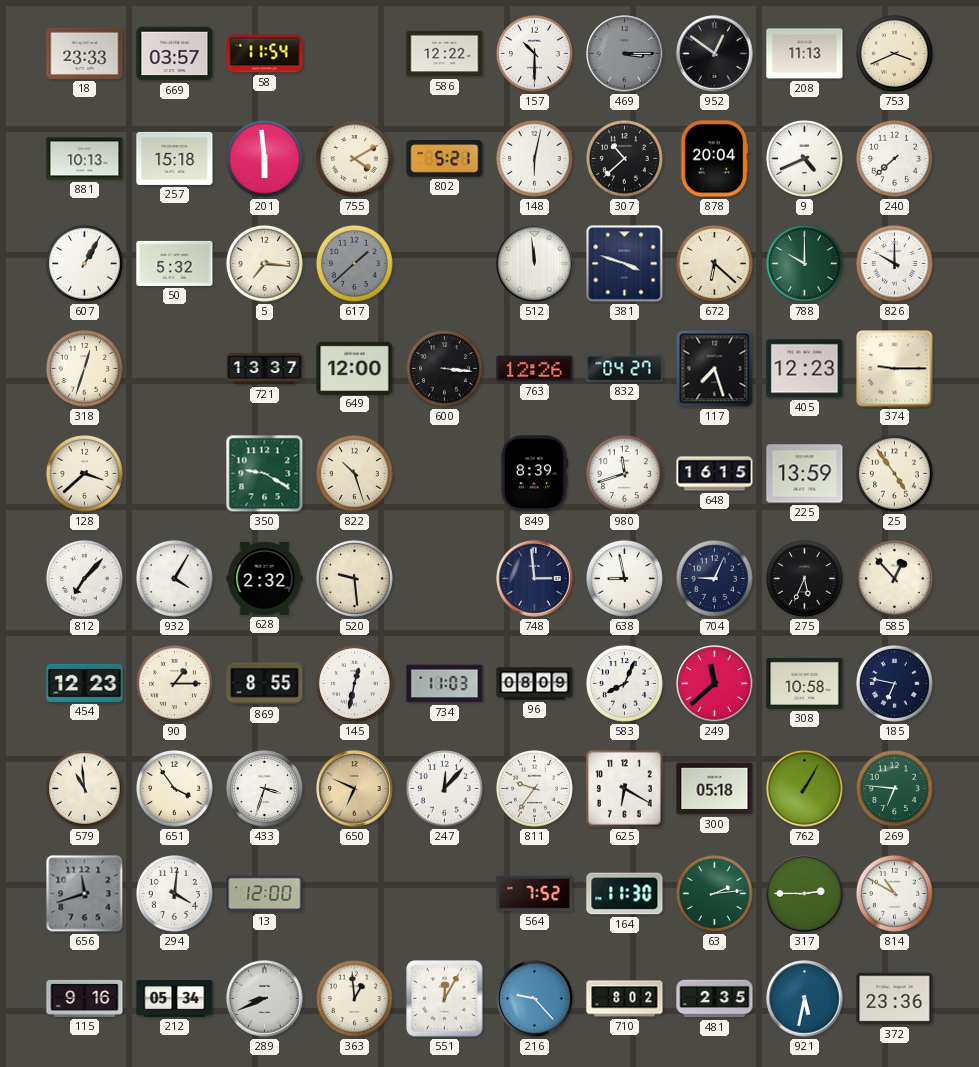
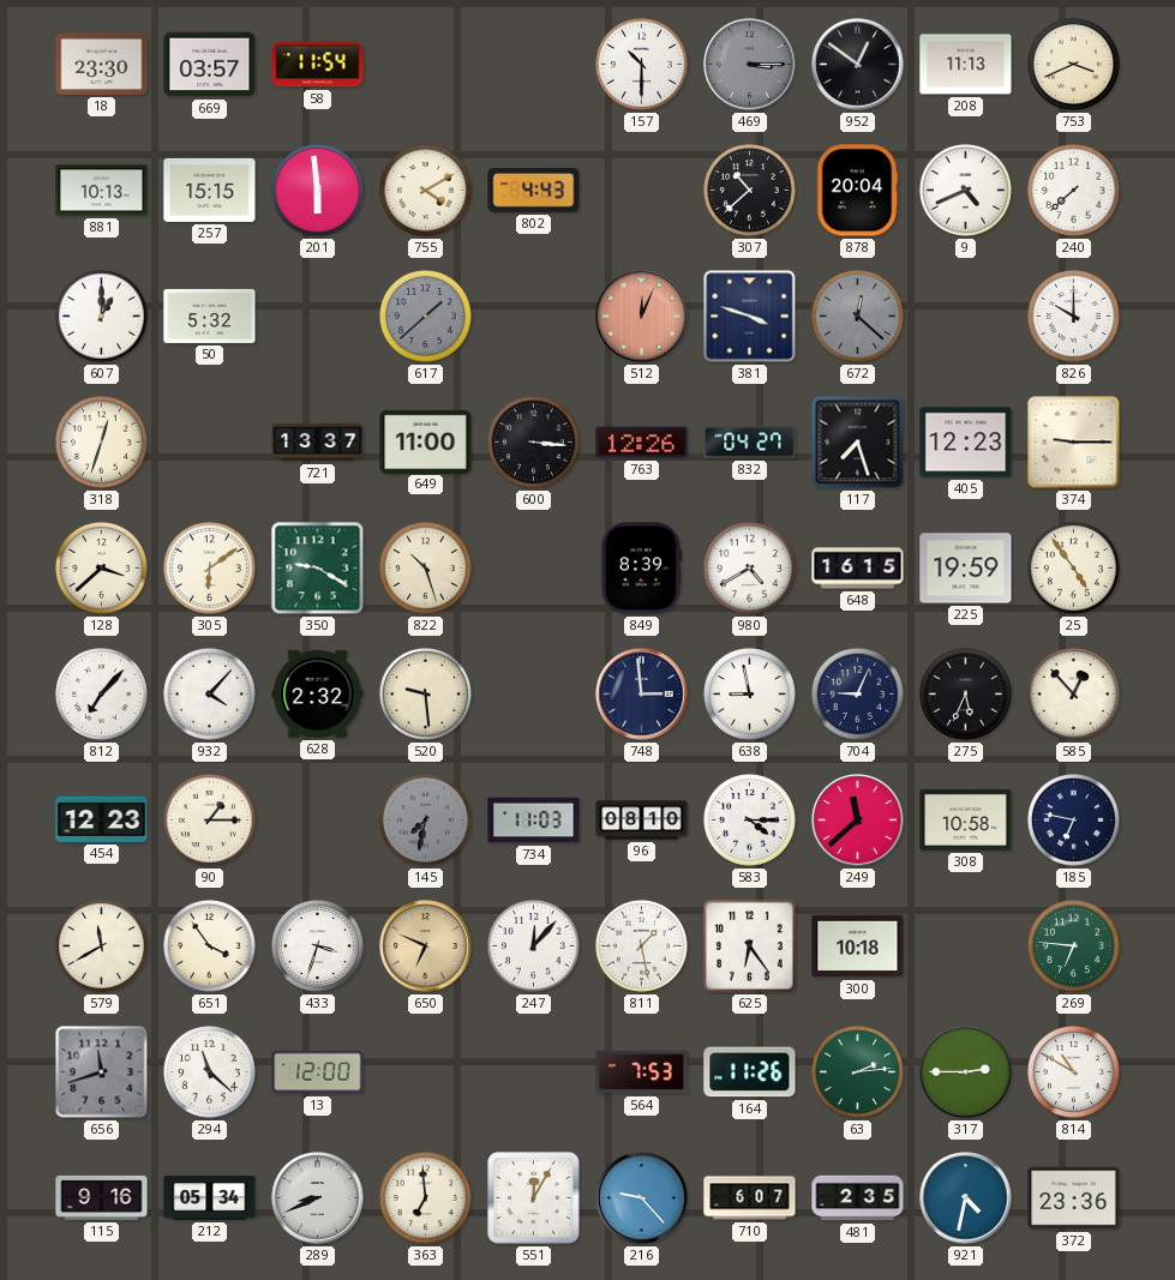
18: 23:33 -> 23:30
586: 12:22 -> none
257: 15:18 -> 15:15
802: 5:21 -> 4:43
148: 6:02 -> none
607: 1:05 -> 1:00
5: 7:16 -> none
512: 11:59 -> 12:04
512 dial: white -> salmon
672: 6:22 -> 12:22
672 dial: cream -> grey
788: 10:00 -> none
649: 12:00 -> 11:00
305: none -> 6:09
980: 11:42 -> 4:40
225: 13:59 -> 19:59
932: 4:05 -> 4:07
869: 8:55 -> none
145: 12:32 -> 7:32
145 dial: white -> grey
96: 08:09 -> 08:10
583: 8:04 -> 4:15
579: 10:59 -> 11:40
811: 9:36 -> 1:28
625: 6:20 -> 6:24
300: 05:18 -> 10:18
762: 1:05 -> none
294: 4:01 -> 11:22
564: 7:52 -> 7:53
164: 11:30 -> 11:26
363: 12:59 -> 6:59
710: 8:02 -> 6:07
921: 5:32 -> 4:32
